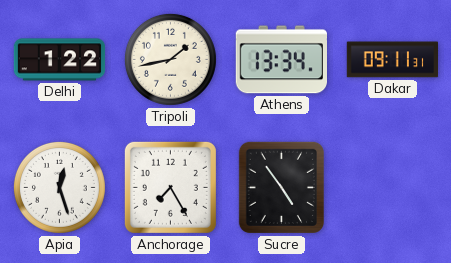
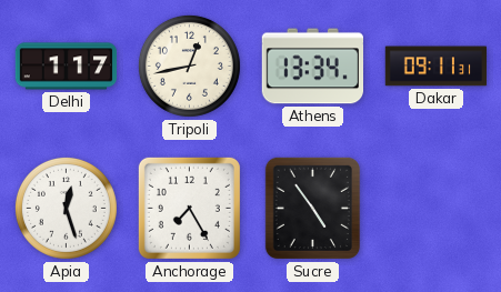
Delhi: 1:22 -> 1:17
Tripoli: 1:43 -> 12:43
